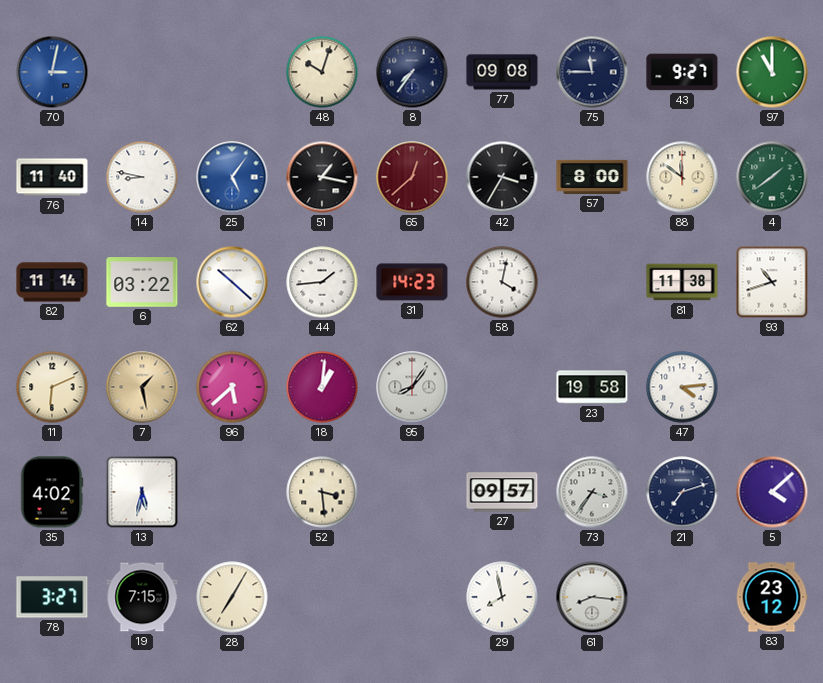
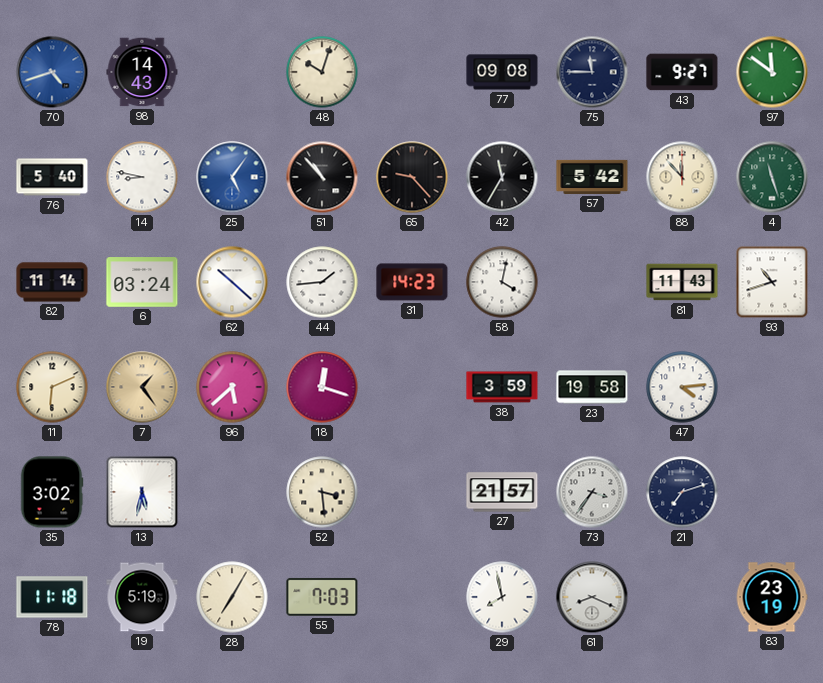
70: 3:02 -> 4:42
98: none -> 14:43
8: 7:36 -> none
97: 11:00 -> 11:51
76: 11:40 -> 5:40
51: 1:17 -> 10:53
65: 12:38 -> 9:23
65 dial: burgundy -> black
42: 3:35 -> 11:35
57: 8:00 -> 5:42
88: 11:51 -> 11:53
4: 1:39 -> 11:27
6: 03:22 -> 03:24
81: 11:38 -> 11:43
7: 1:28 -> 1:24
18: 1:01 -> 12:18
95: 8:06 -> none
38: none -> 3:59
35: 4:02 -> 3:02
27: 09:57 -> 21:57
5: 4:08 -> none
78: 3:27 -> 11:18
19: 7:15 -> 5:19
55: none -> 7:03
61: 8:16 -> 8:19
83: 23:12 -> 23:19
